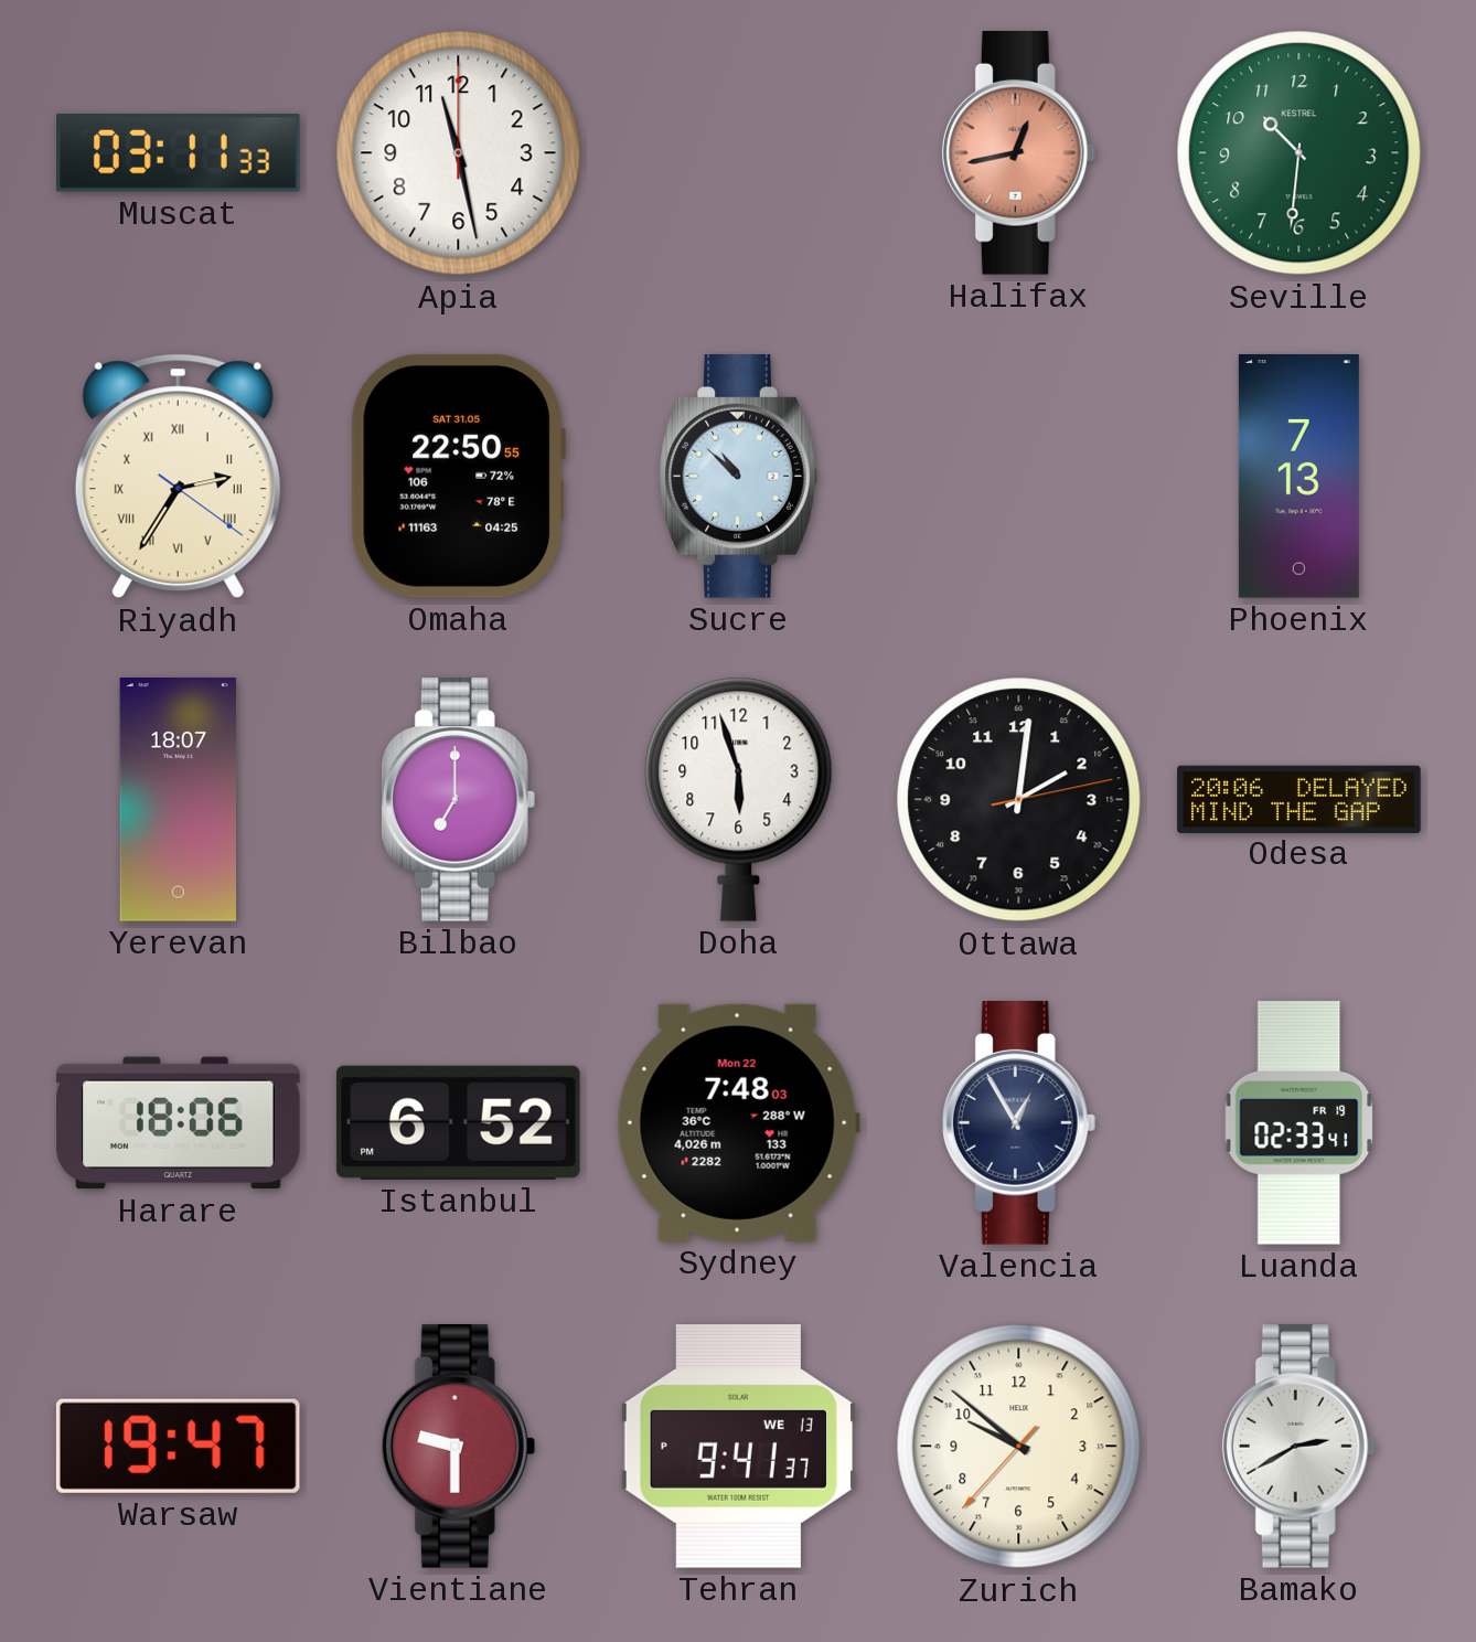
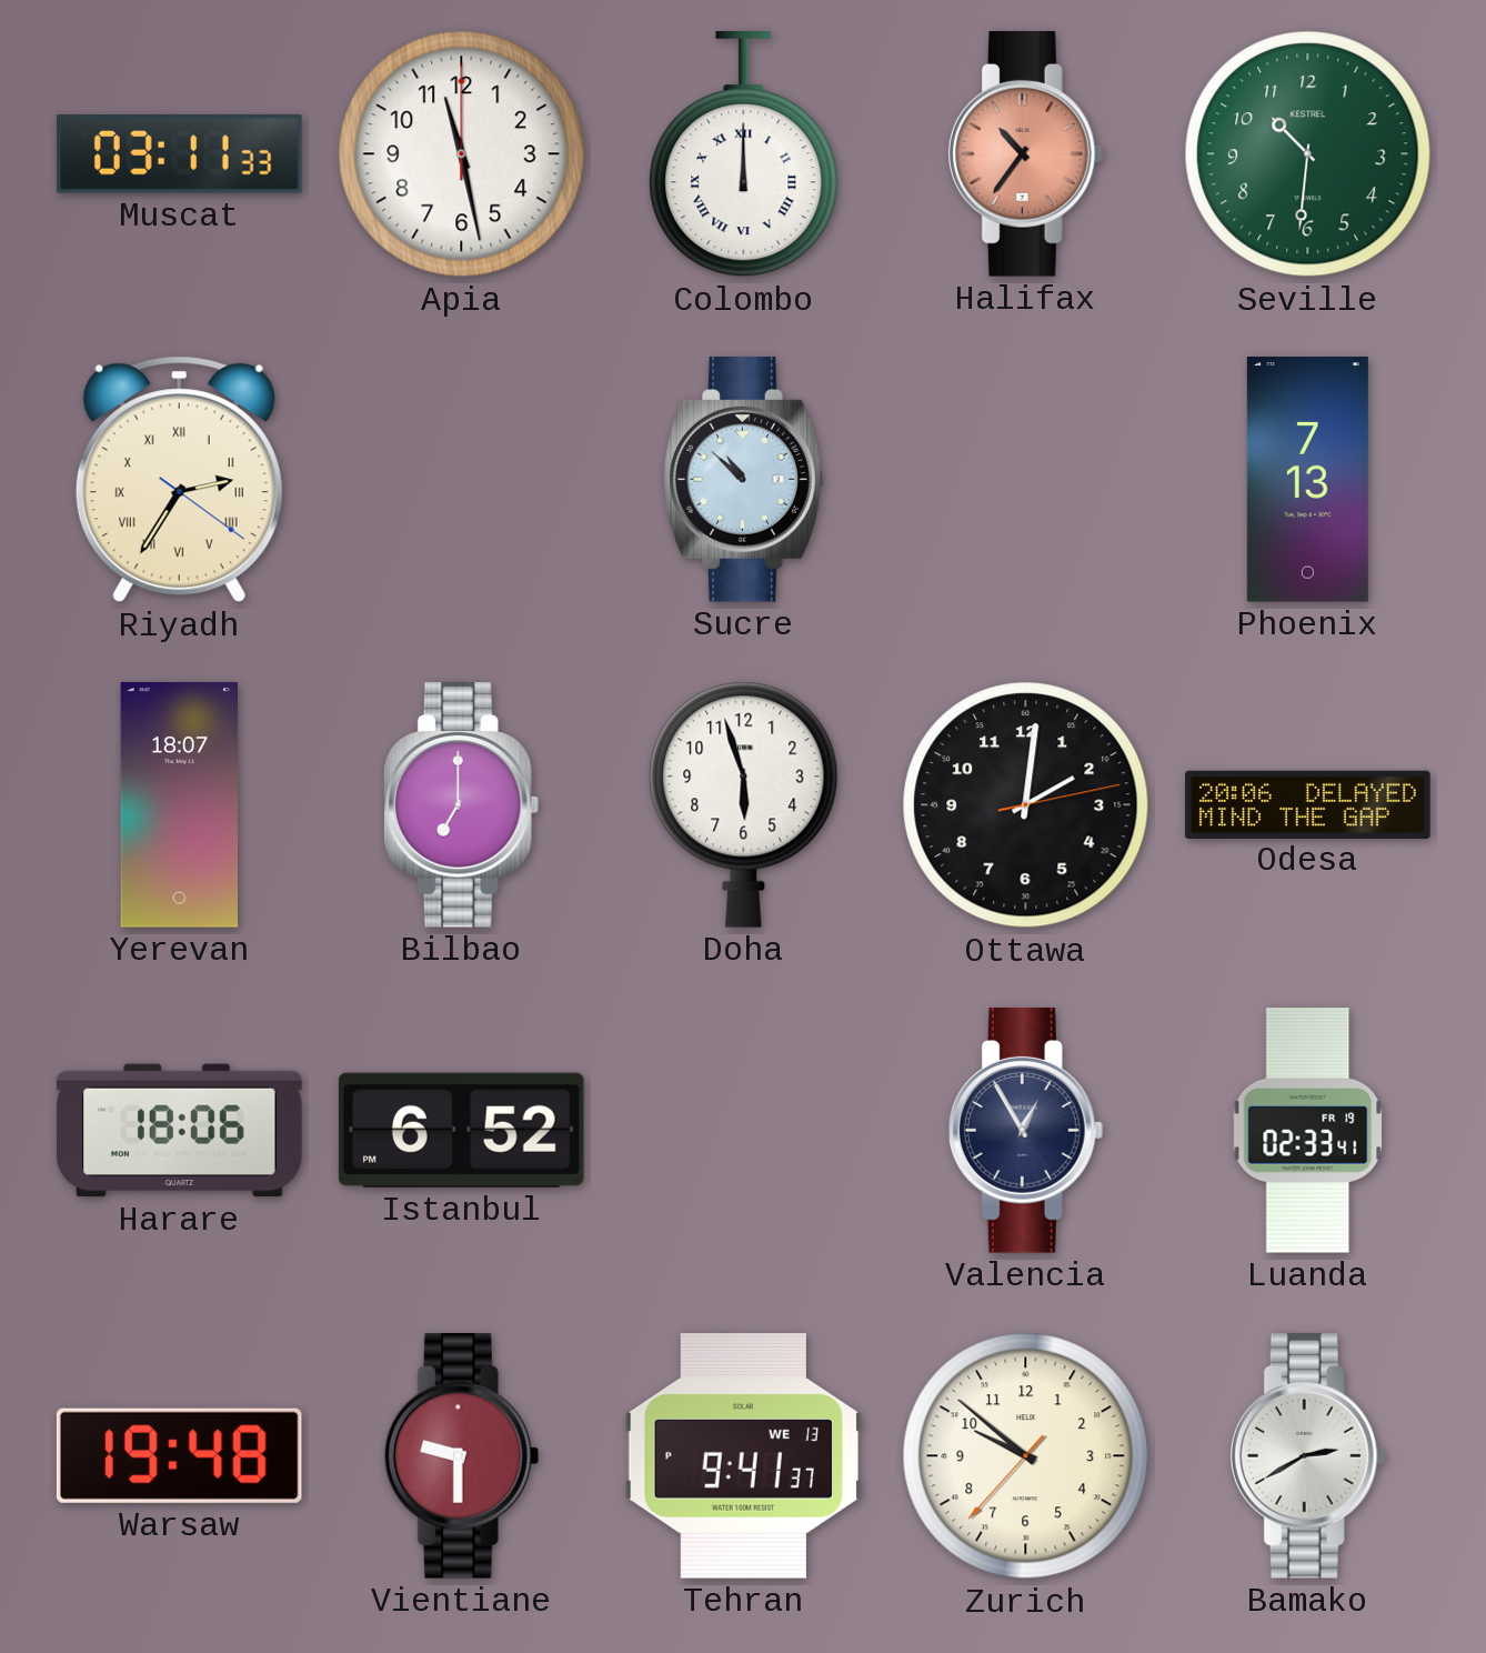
Colombo: none -> 12:00
Halifax: 12:43 -> 10:36
Omaha: 22:50 -> none
Sydney: 7:48 -> none
Warsaw: 19:47 -> 19:48
